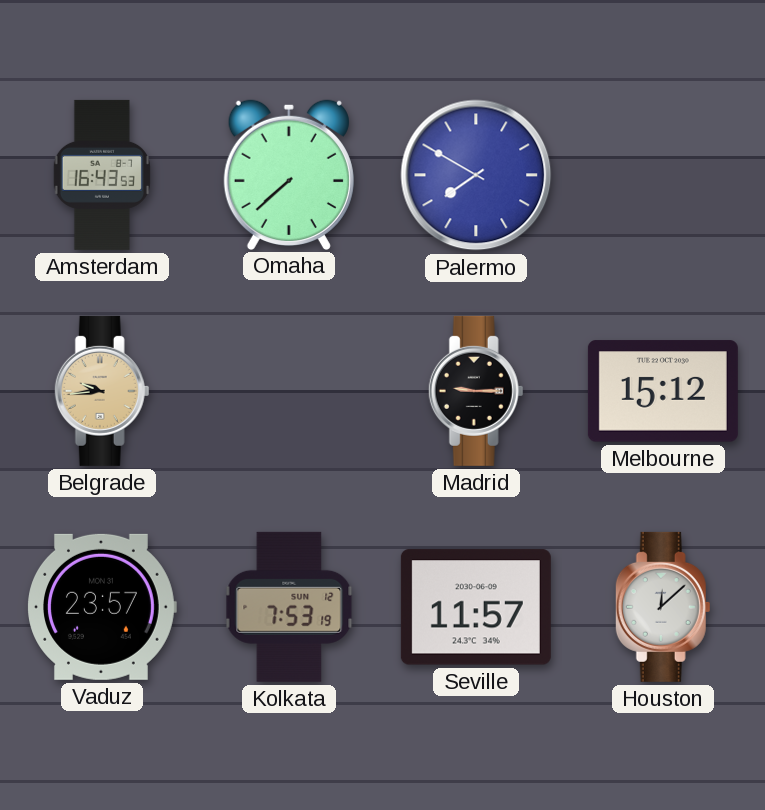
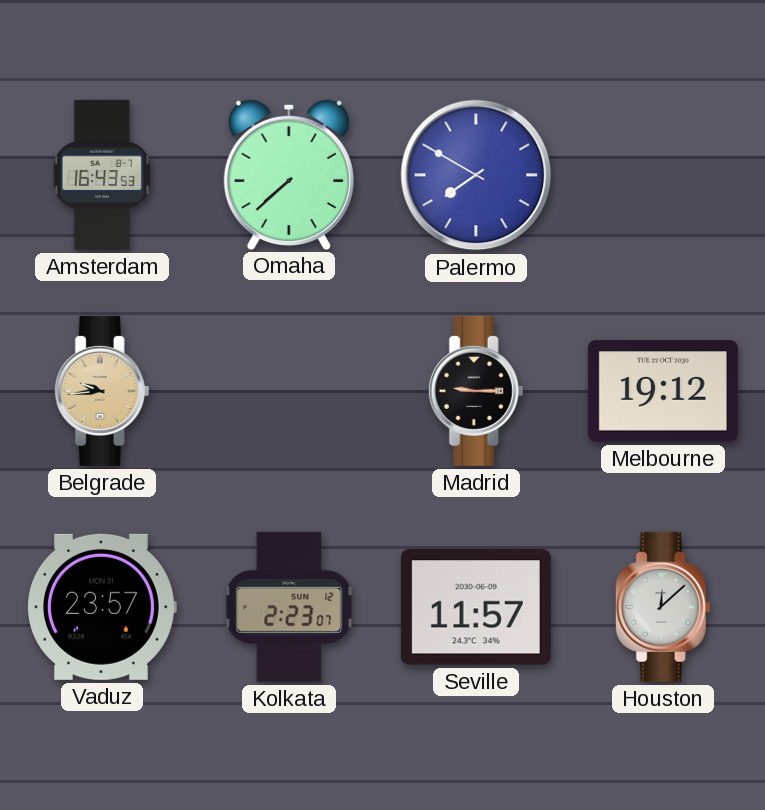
Melbourne: 15:12 -> 19:12
Kolkata: 7:53 -> 2:23
